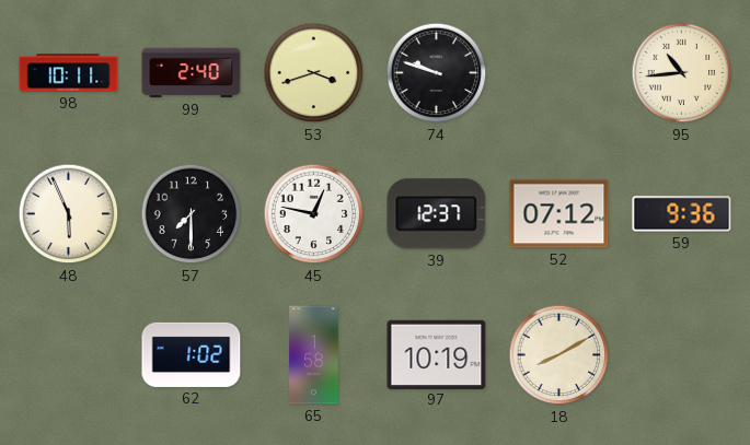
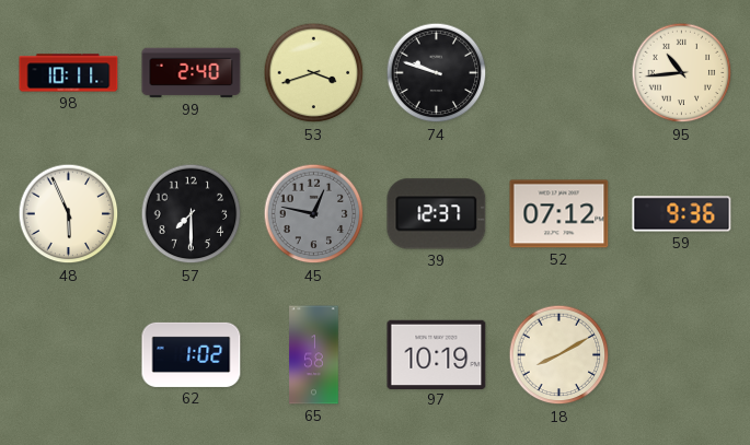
45 dial: white -> grey
